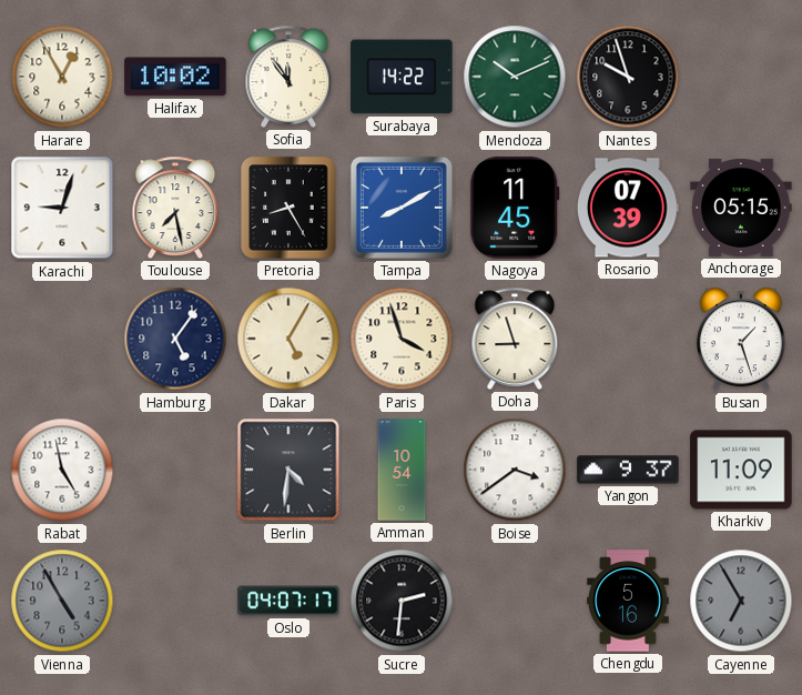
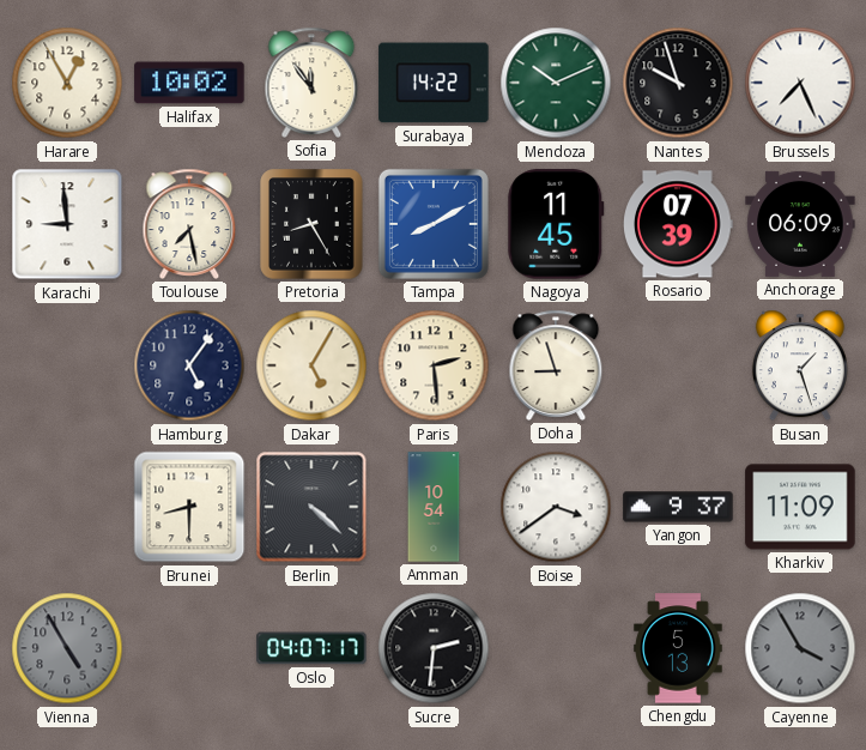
Brussels: none -> 7:26
Karachi: 9:03 -> 8:59
Anchorage: 05:15 -> 06:09
Paris: 3:57 -> 2:29
Rabat: 4:58 -> none
Brunei: none -> 8:30
Berlin: 4:31 -> 4:22
Chengdu: 5:16 -> 5:13
Cayenne: 6:55 -> 3:55
